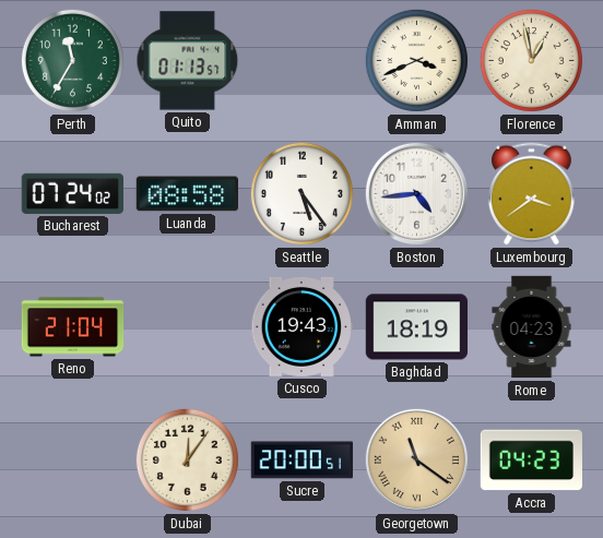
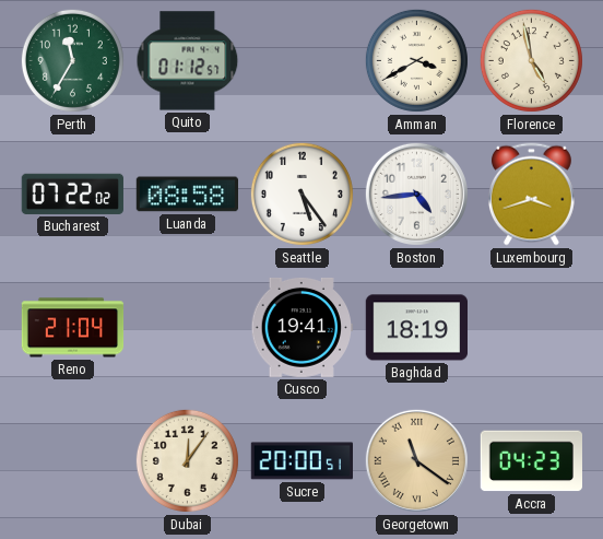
Quito: 01:13 -> 01:12
Amman: 3:41 -> 3:40
Florence: 12:58 -> 4:58
Bucharest: 07:24 -> 07:22
Luxembourg: 3:39 -> 3:42
Cusco: 19:43 -> 19:41
Rome: 04:23 -> none
